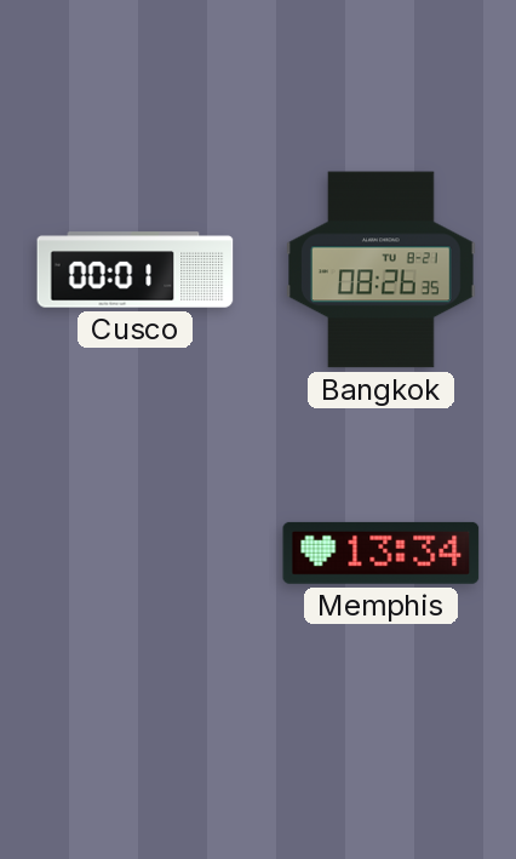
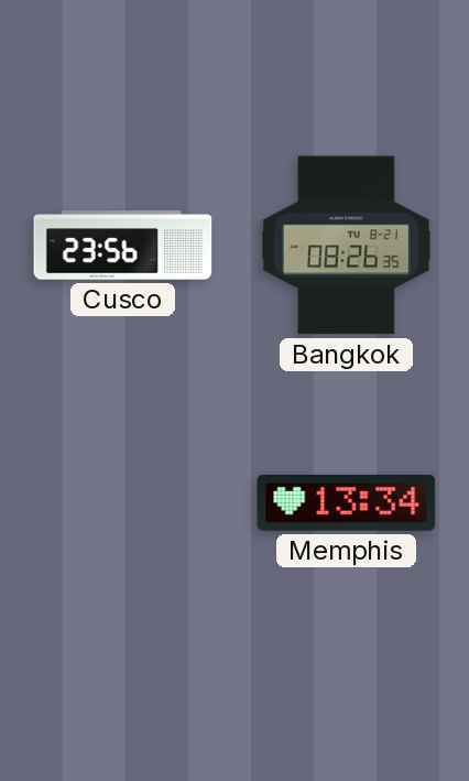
Cusco: 00:01 -> 23:56
